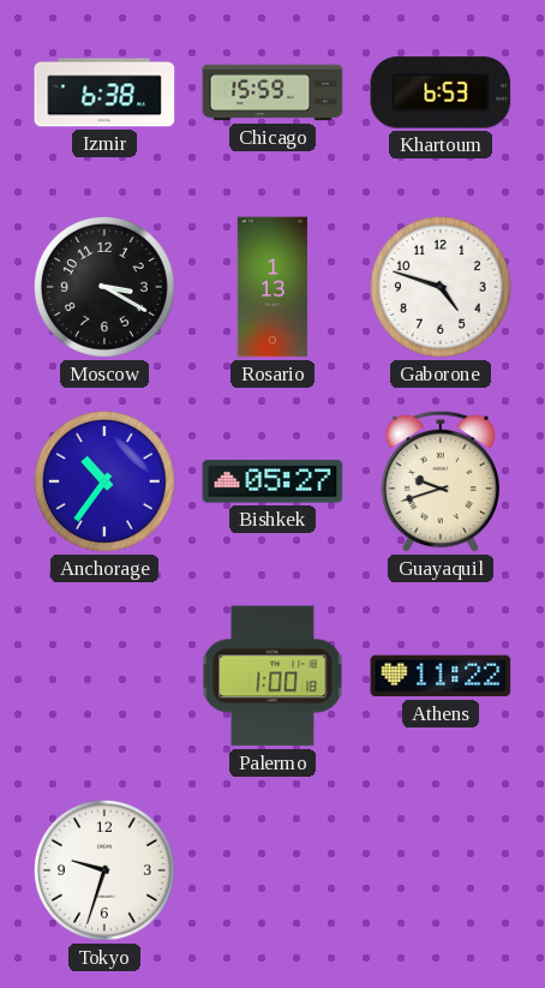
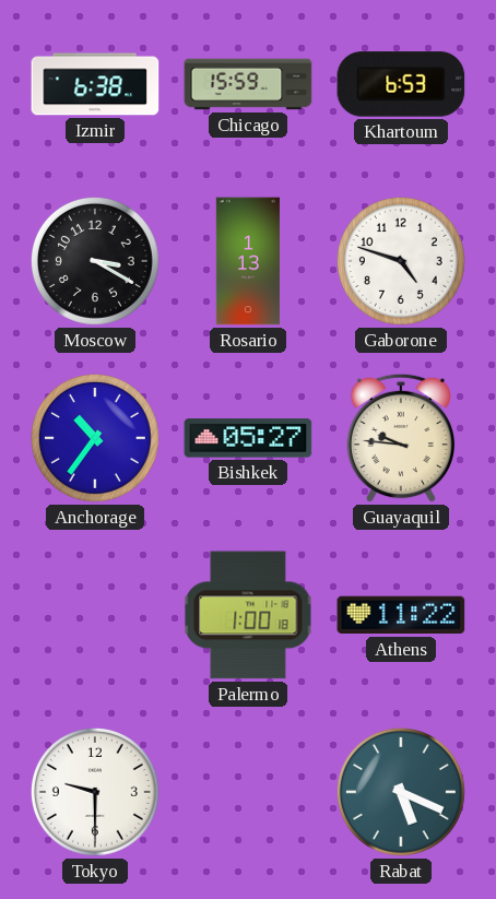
Guayaquil: 9:42 -> 9:46
Tokyo: 9:33 -> 9:30
Rabat: none -> 5:19
